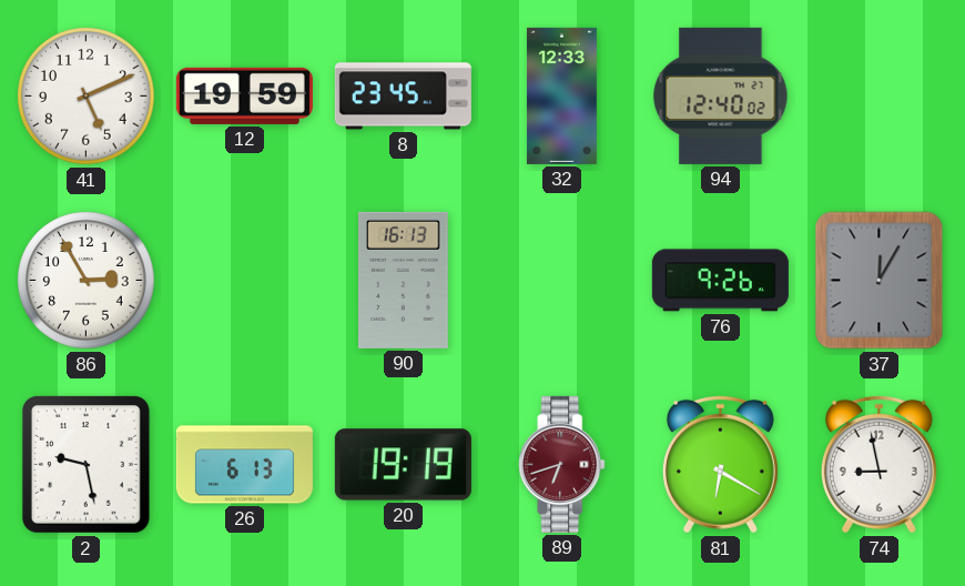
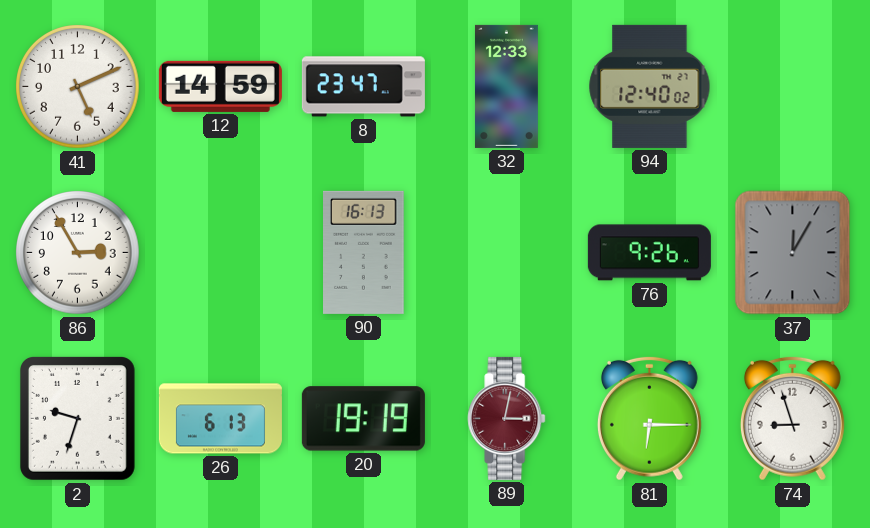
12: 19:59 -> 14:59
8: 23:45 -> 23:47
2: 9:28 -> 9:33
89: 6:42 -> 3:02
81: 6:20 -> 6:15
74: 8:58 -> 8:57
